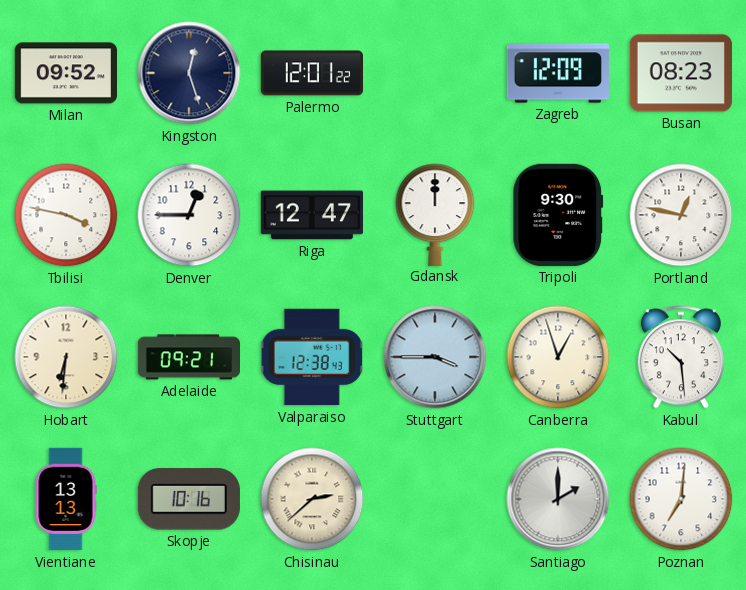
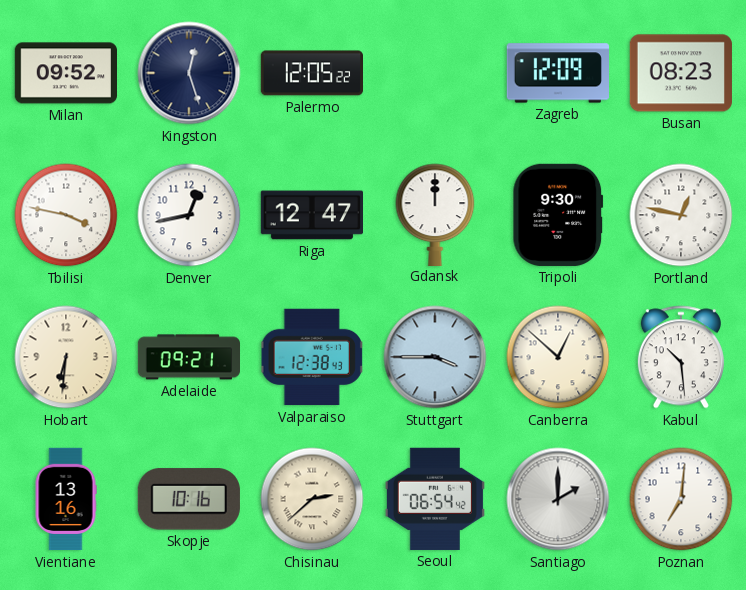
Palermo: 12:01 -> 12:05
Denver: 12:45 -> 12:43
Canberra: 12:57 -> 12:52
Vientiane: 13:13 -> 13:16
Seoul: none -> 06:54
